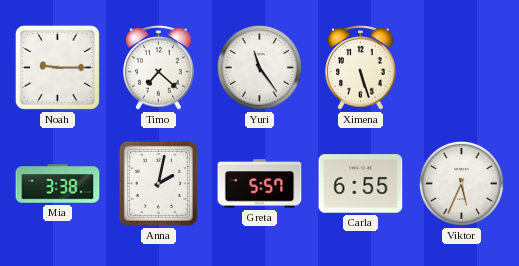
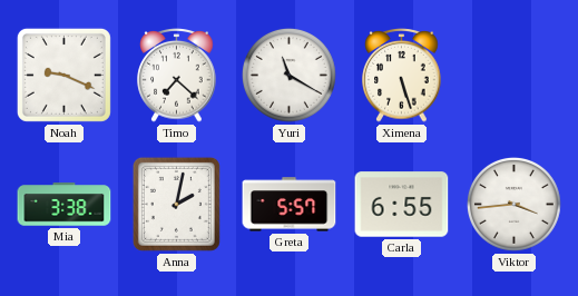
Noah: 9:15 -> 9:19
Yuri: 11:24 -> 11:20
Viktor: 5:34 -> 3:44
